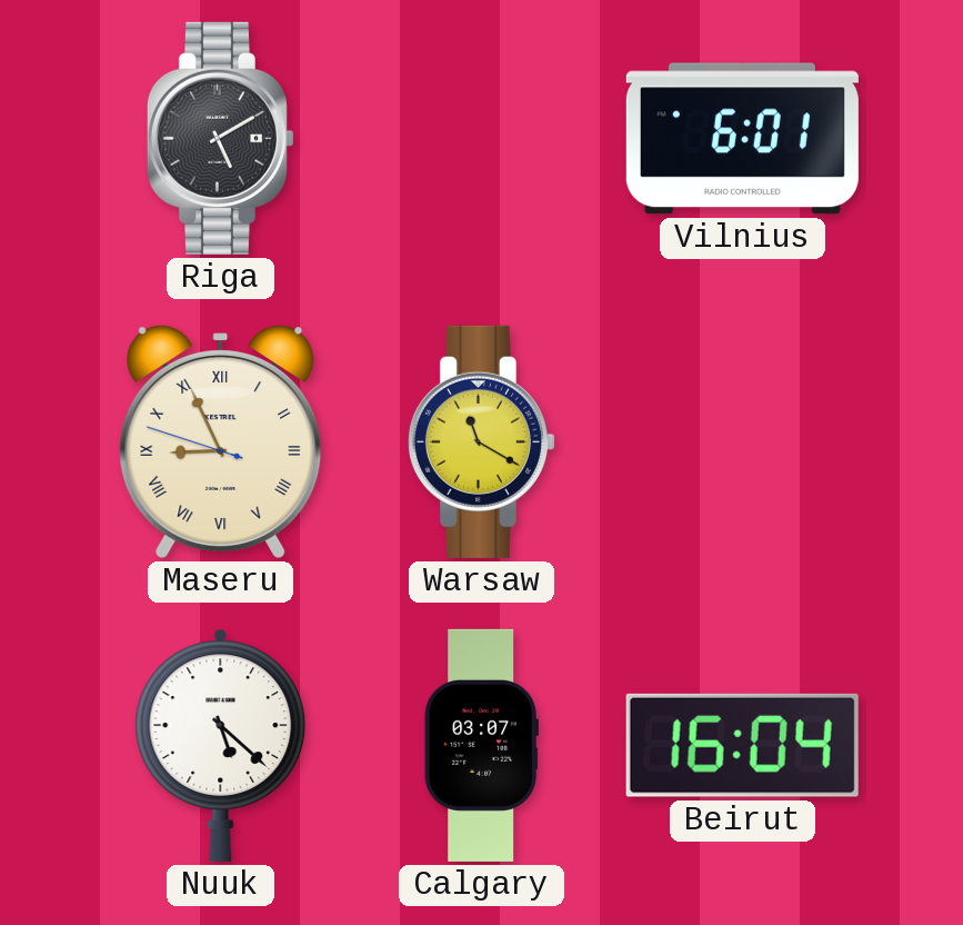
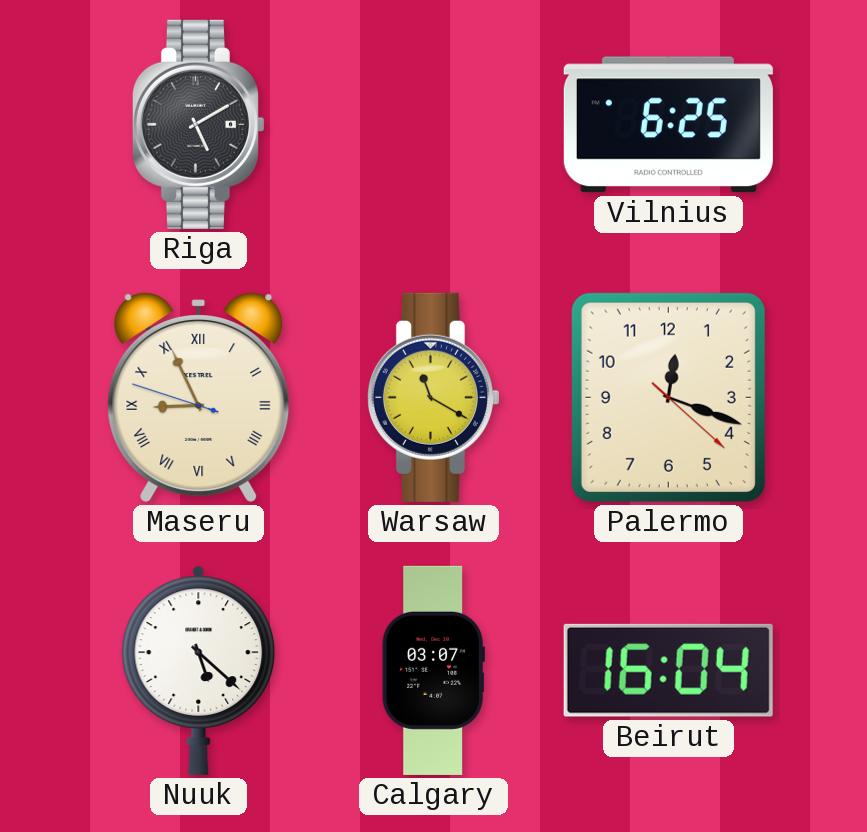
Vilnius: 6:01 -> 6:25
Palermo: none -> 12:18
